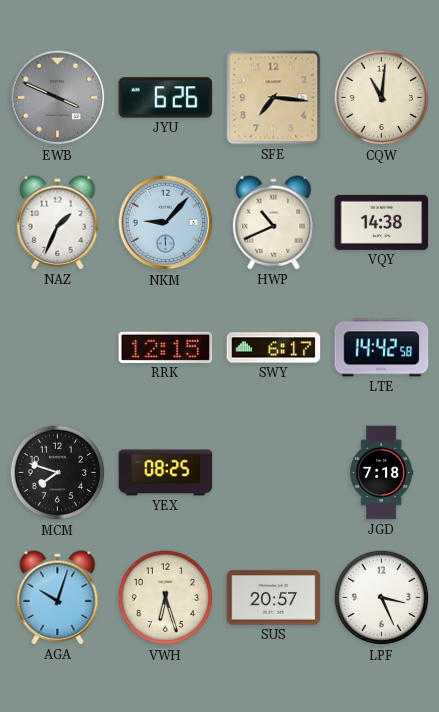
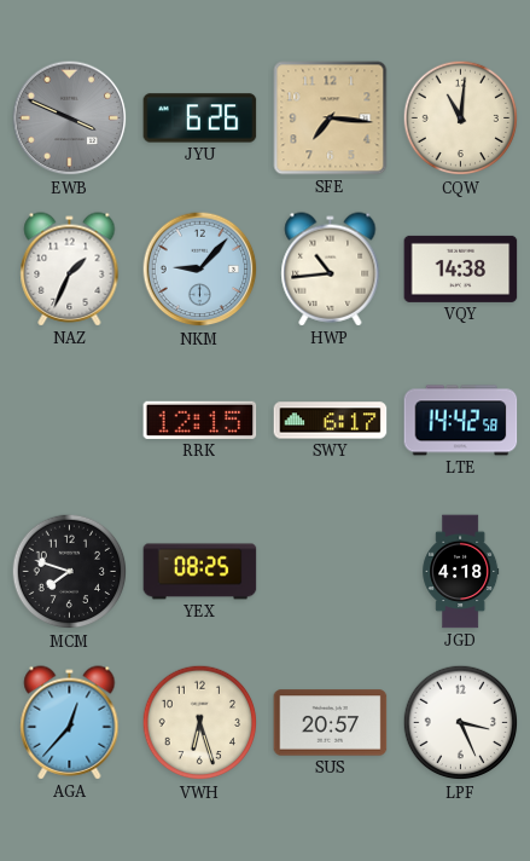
HWP: 10:41 -> 10:44
JGD: 7:18 -> 4:18
AGA: 10:03 -> 12:37
